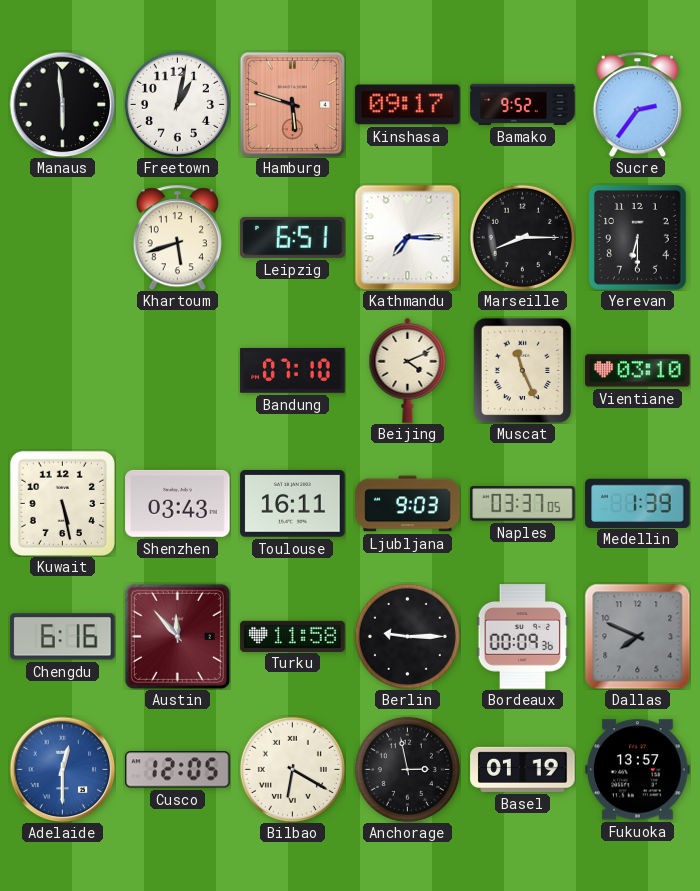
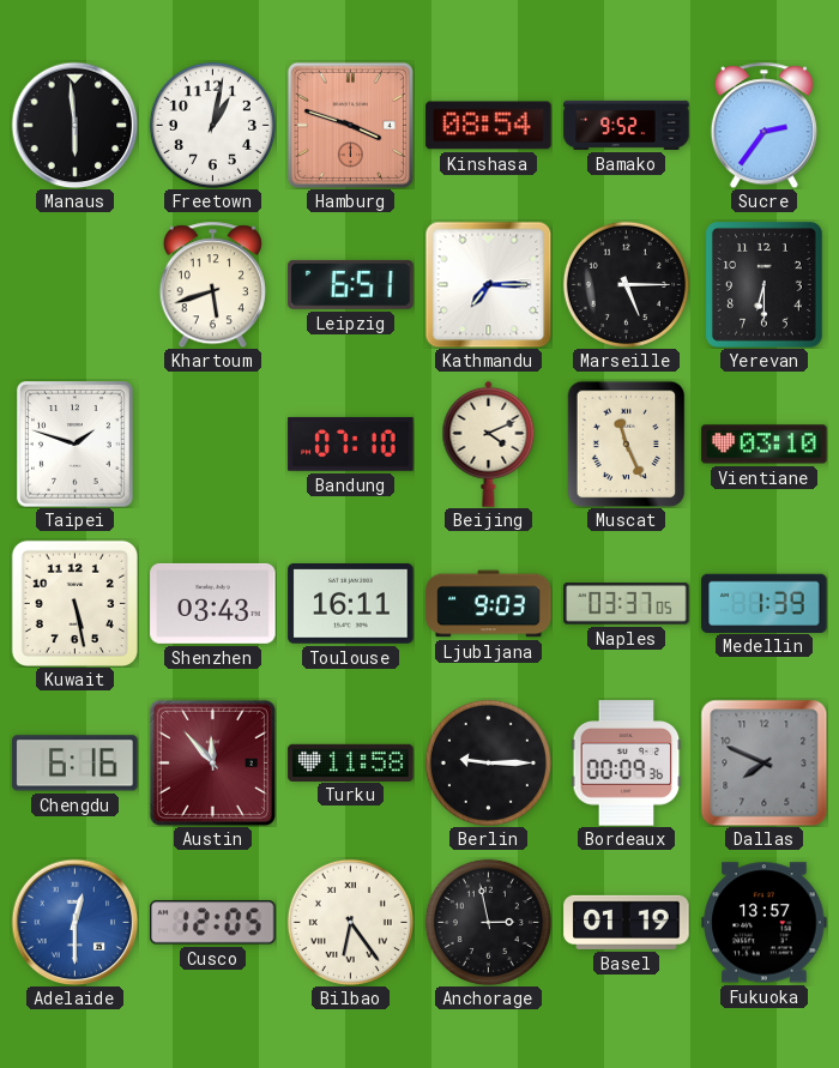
Hamburg: 5:48 -> 3:48
Kinshasa: 09:17 -> 08:54
Marseille: 8:15 -> 5:15
Taipei: none -> 1:48
Bilbao: 6:20 -> 6:24
